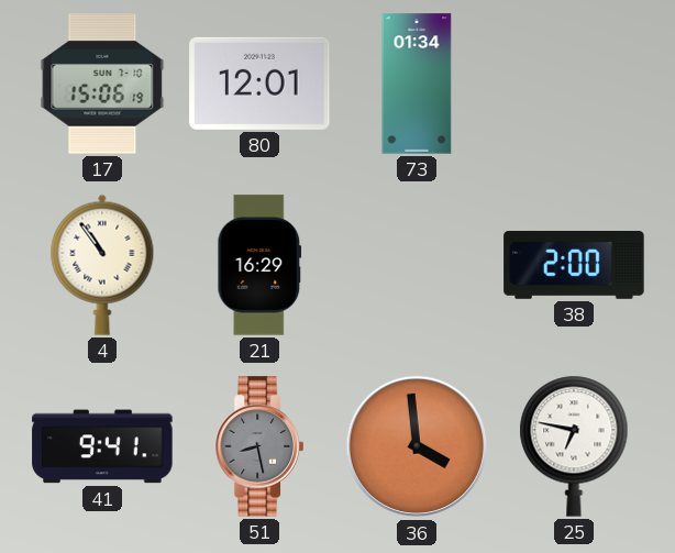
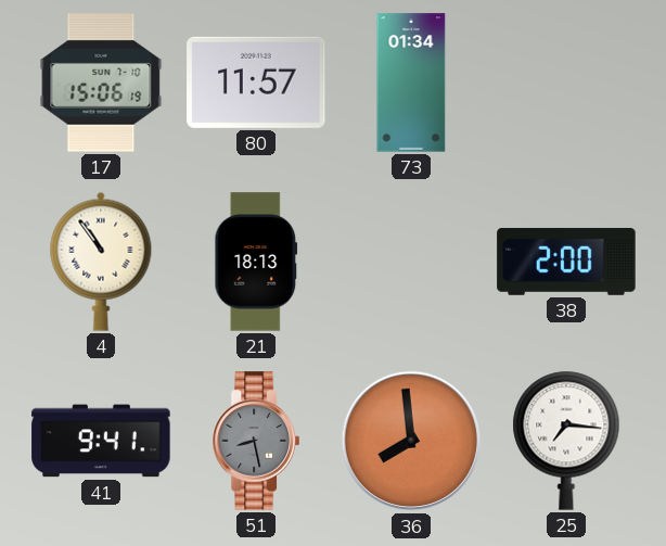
80: 12:01 -> 11:57
21: 16:29 -> 18:13
36: 3:59 -> 7:59
25: 6:47 -> 7:16
